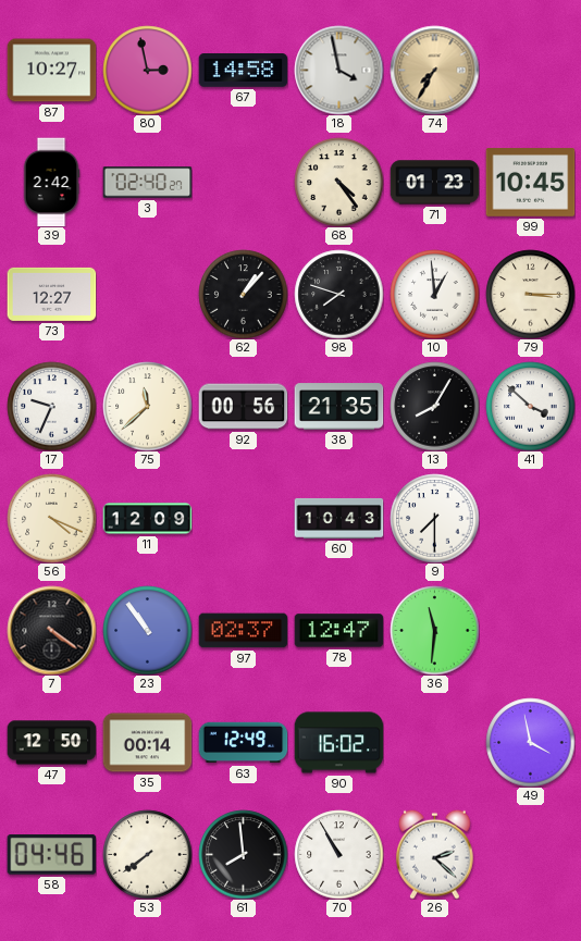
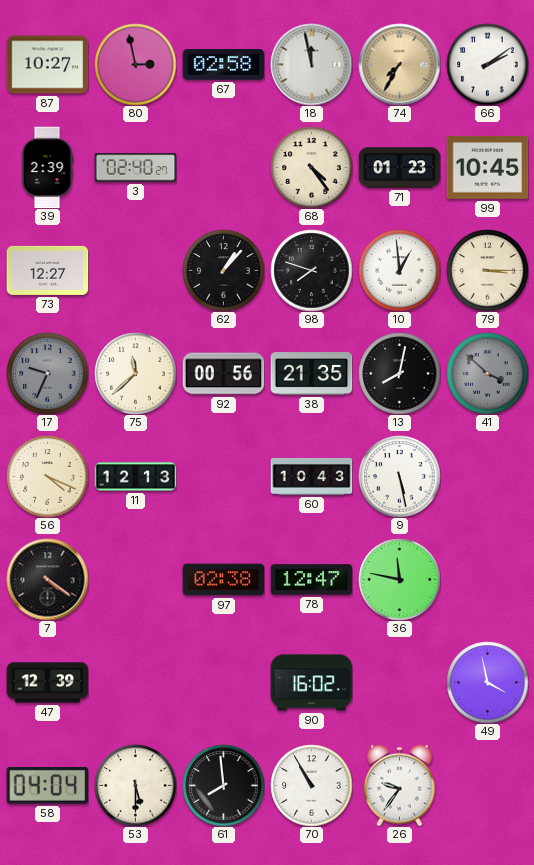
67: 14:58 -> 02:58
18: 3:58 -> 11:58
66: none -> 2:09
39: 2:42 -> 2:39
17 dial: white -> grey
13: 8:05 -> 8:02
41 dial: white -> grey
11: 12:09 -> 12:13
9: 7:30 -> 5:28
23: 10:54 -> none
97: 02:37 -> 02:38
36: 11:31 -> 11:47
47: 12:50 -> 12:39
35: 00:14 -> none
63: 12:49 -> none
58: 04:46 -> 04:04
53: 7:39 -> 5:30
26: 2:22 -> 9:36
